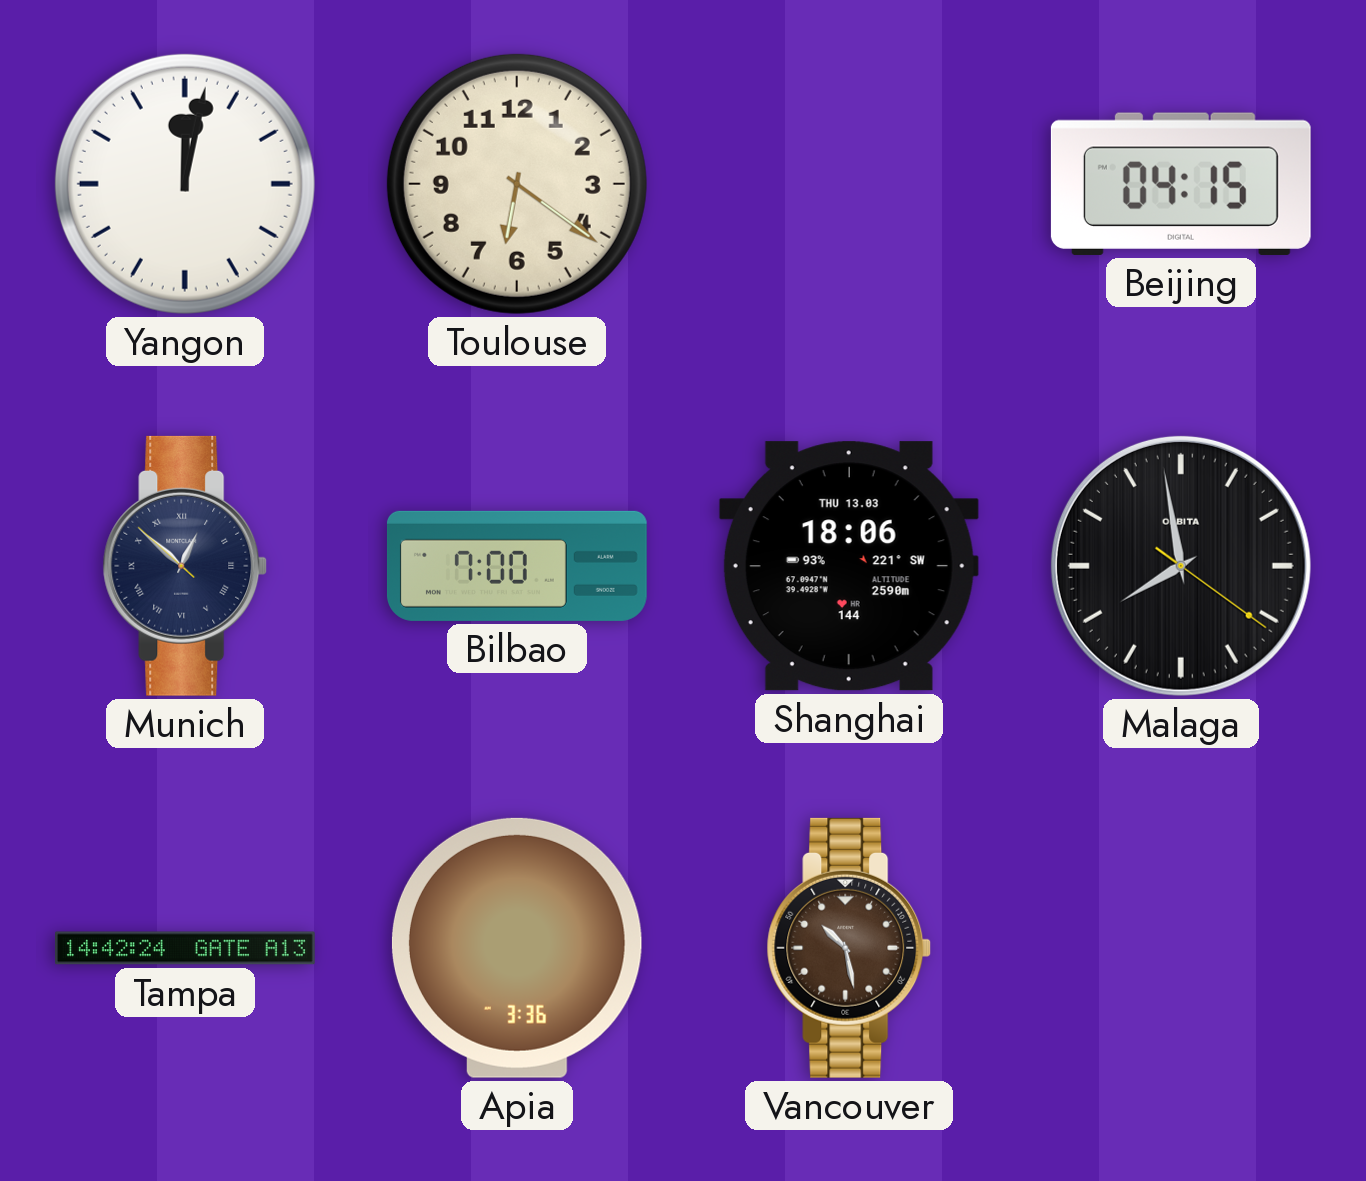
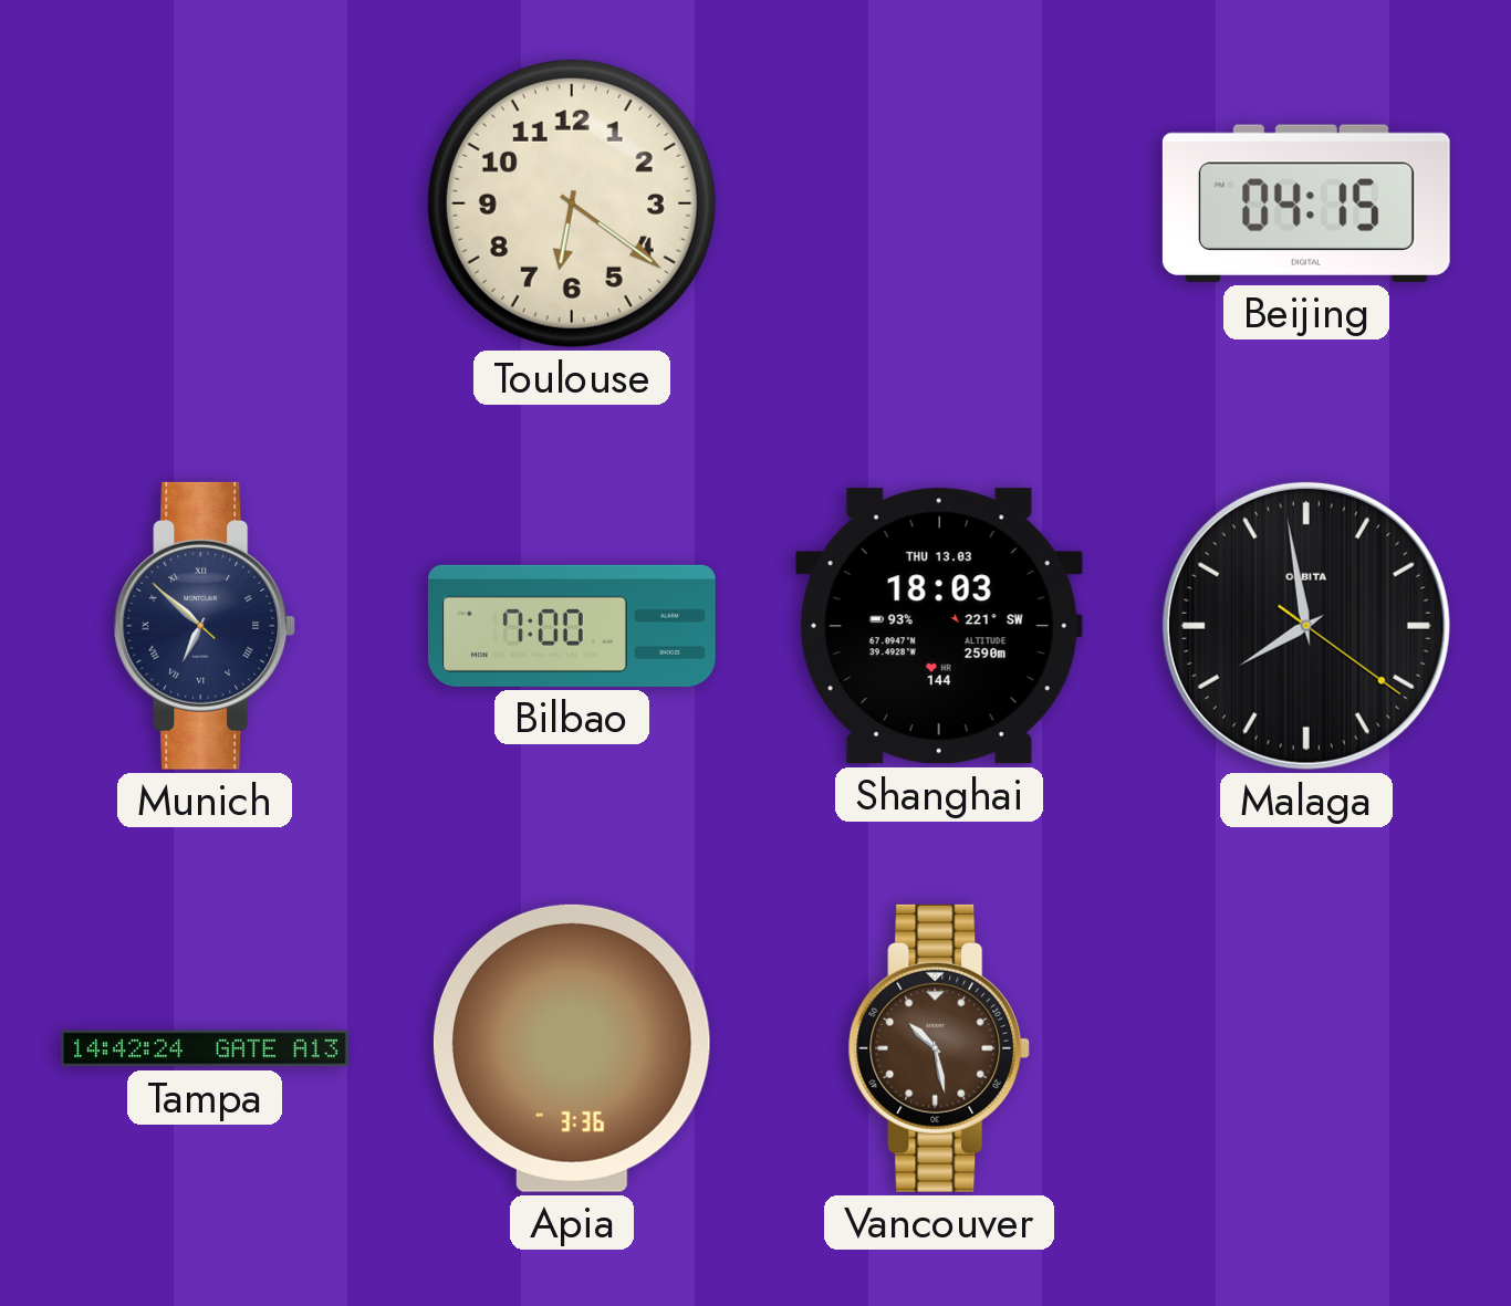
Yangon: 12:02 -> none
Munich: 12:51 -> 6:51
Shanghai: 18:06 -> 18:03
